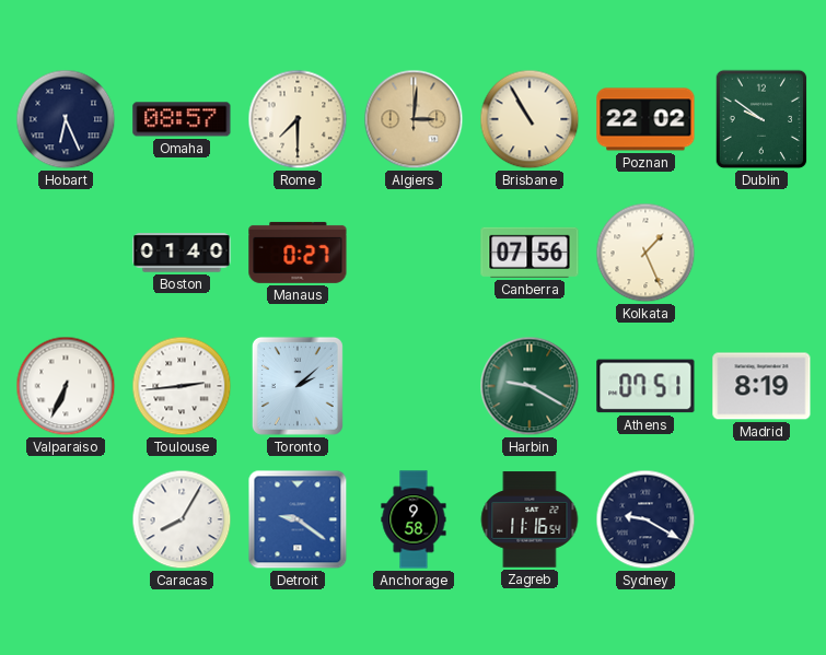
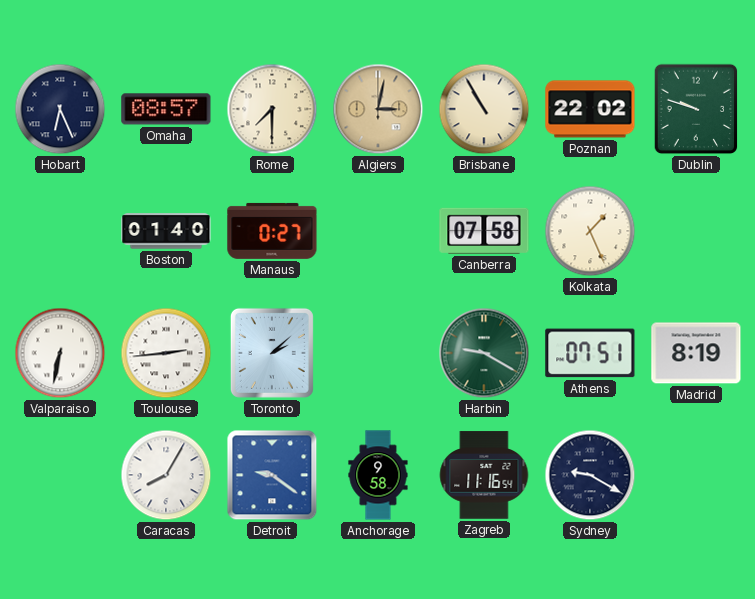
Algiers: 3:01 -> 3:02
Dublin: 9:51 -> 9:48
Canberra: 07:56 -> 07:58
Valparaiso: 6:34 -> 6:32
